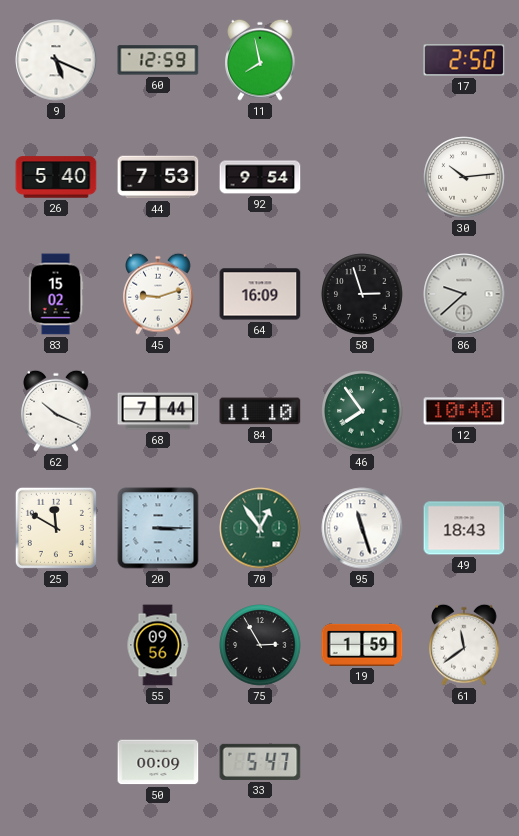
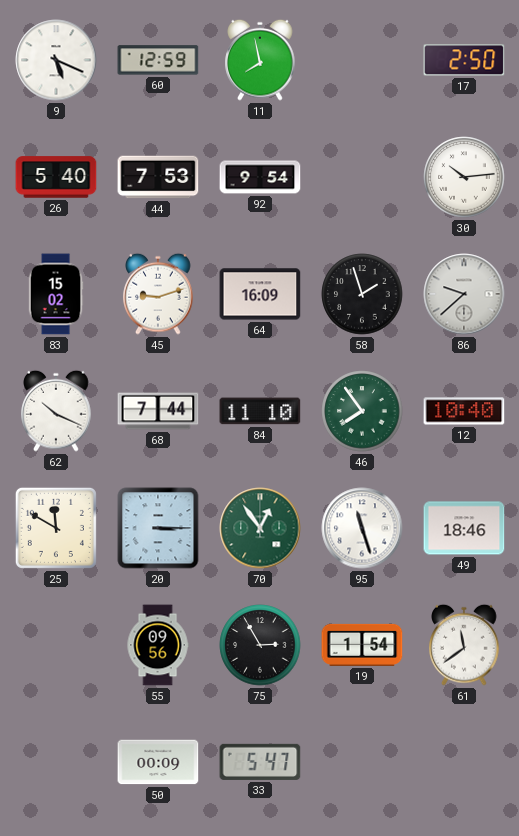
58: 2:57 -> 1:57
49: 18:43 -> 18:46
19: 1:59 -> 1:54
